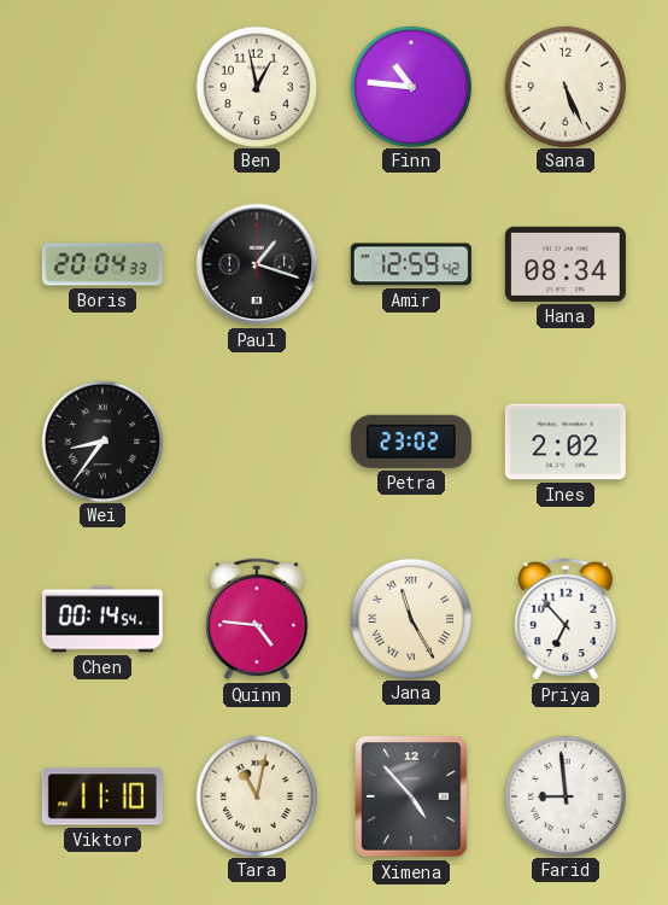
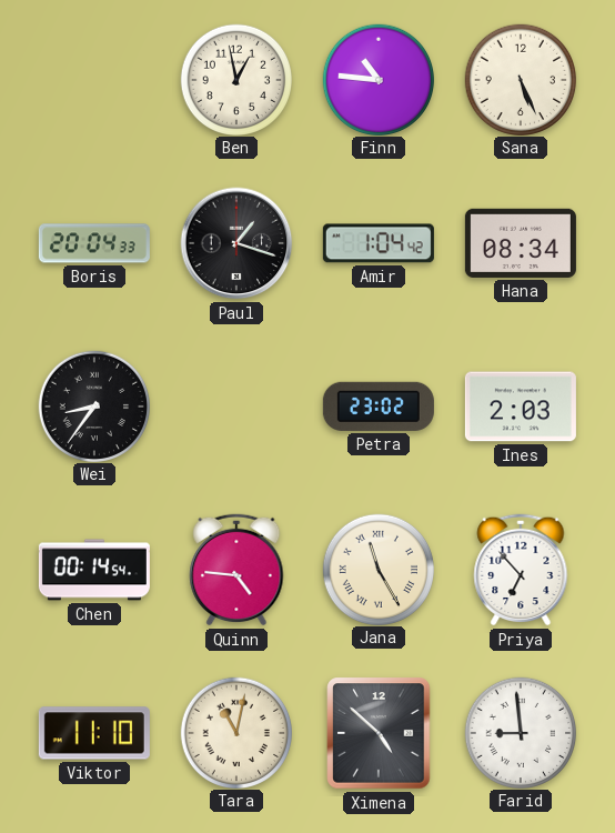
Amir: 12:59 -> 1:04
Ines: 2:02 -> 2:03
Ximena: 4:53 -> 4:52
